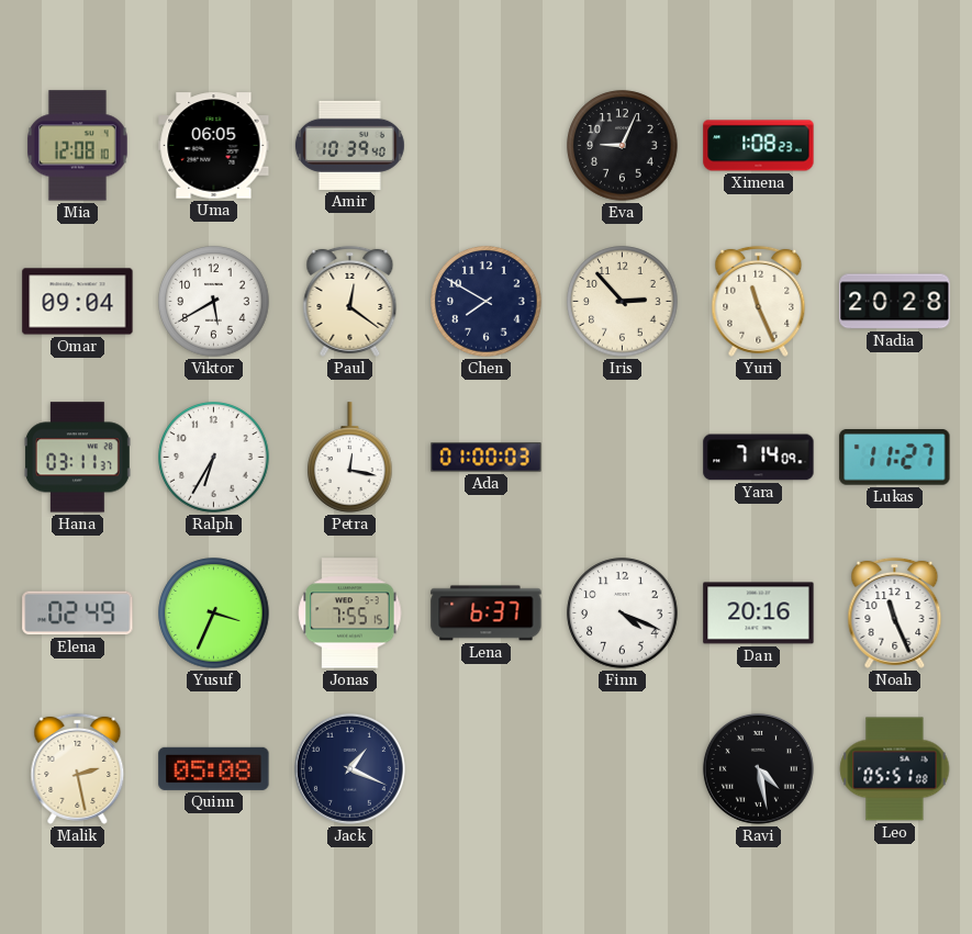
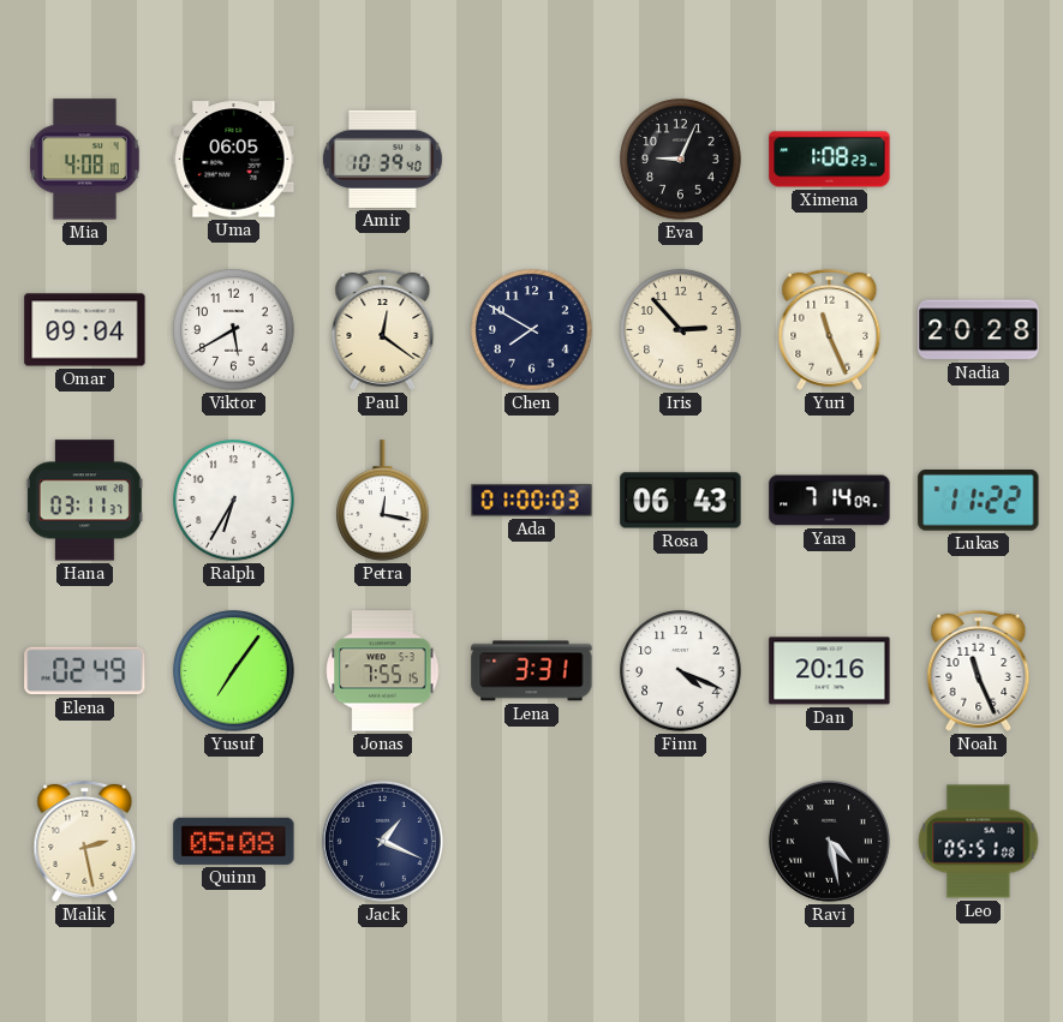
Mia: 12:08 -> 4:08
Rosa: none -> 06:43
Lukas: 11:27 -> 11:22
Yusuf: 3:34 -> 7:06
Lena: 6:37 -> 3:31
